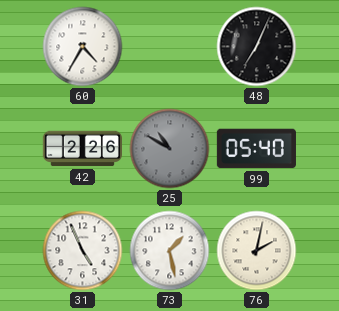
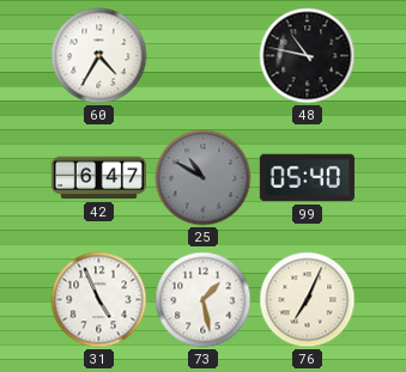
48: 7:04 -> 10:47
42: 2:26 -> 6:47
76: 2:02 -> 7:04
